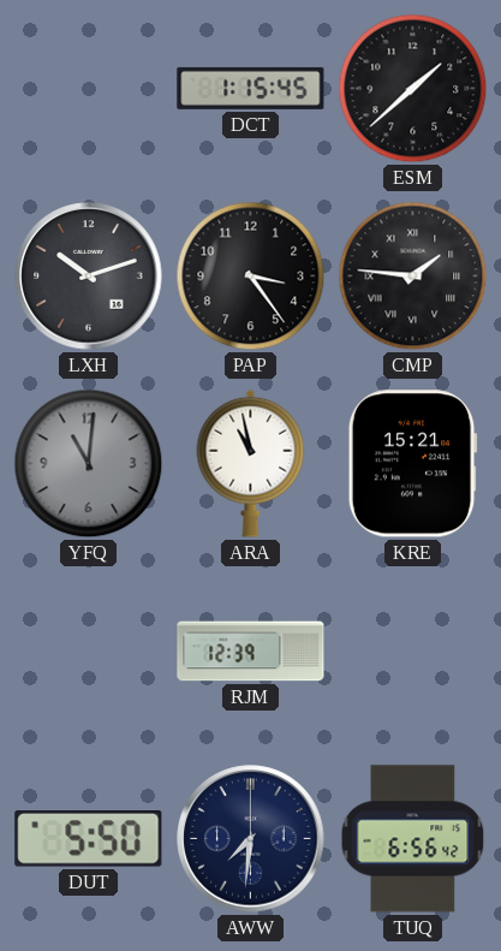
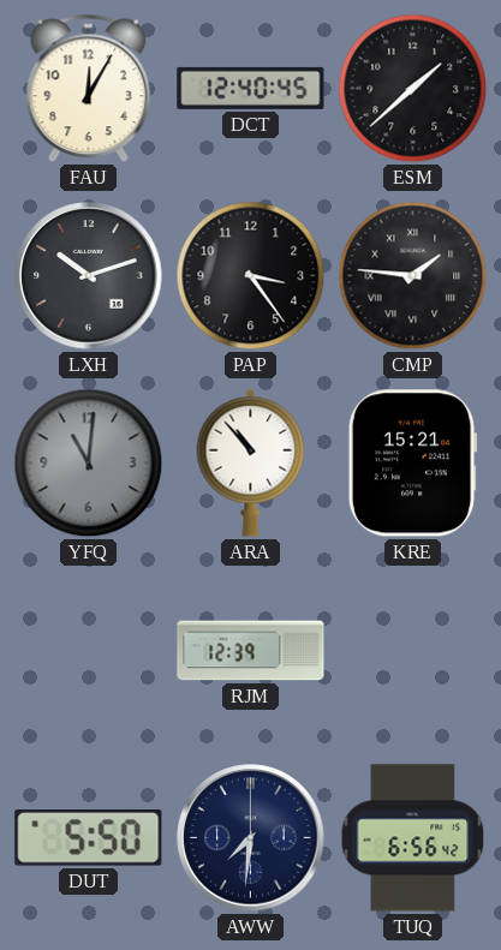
FAU: none -> 12:05
DCT: 1:15 -> 12:40
ARA: 10:58 -> 10:53
